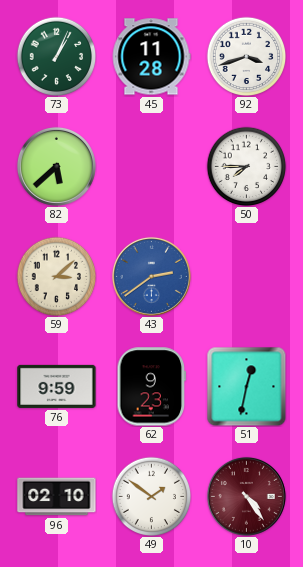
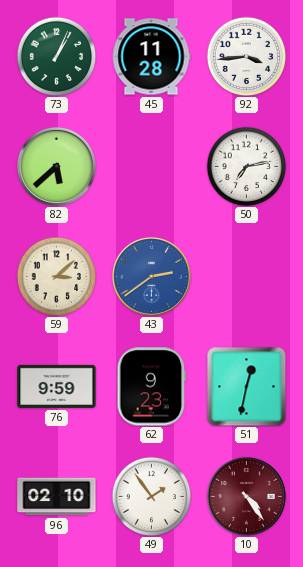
92: 3:42 -> 3:44
50: 7:45 -> 7:13
49: 1:51 -> 1:54
